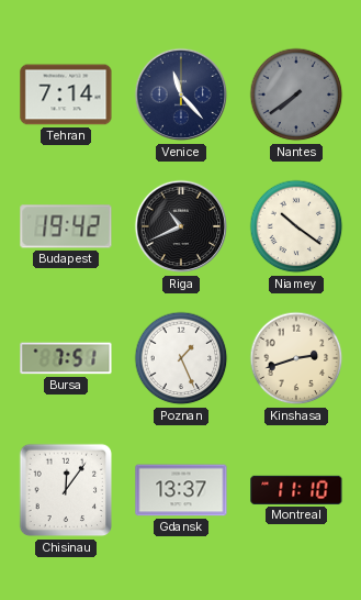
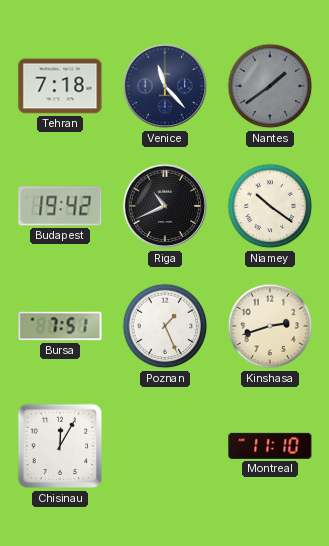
Tehran: 7:14 -> 7:18
Nantes: 7:39 -> 1:39
Chisinau: 12:06 -> 12:05
Gdansk: 13:37 -> none
